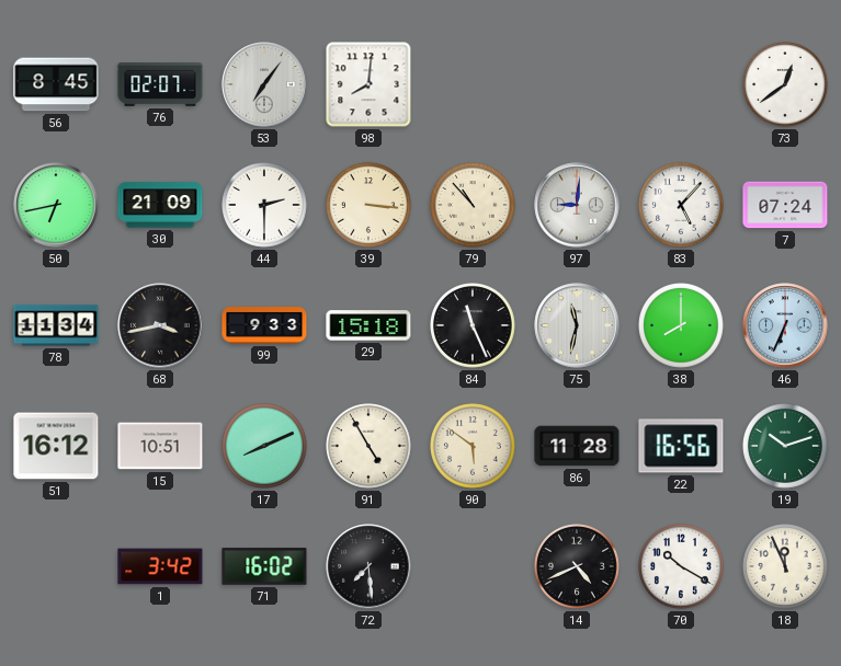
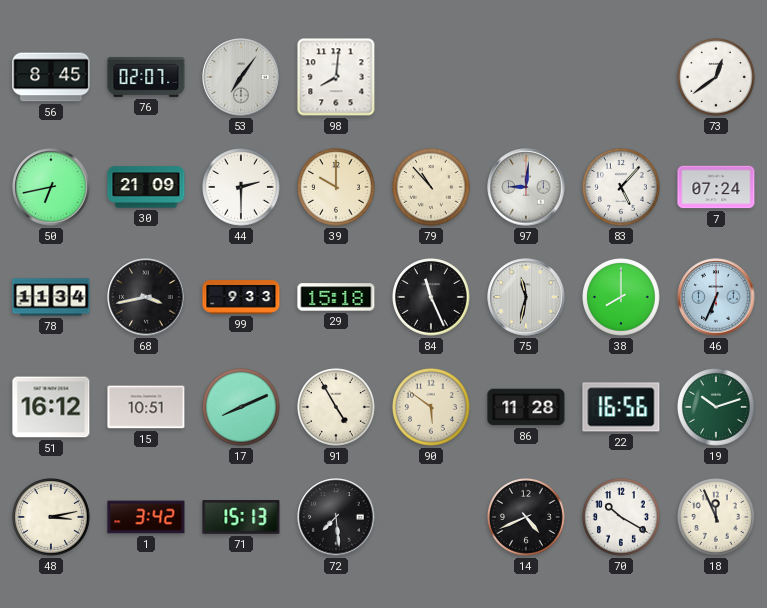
39: 3:16 -> 10:00
48: none -> 3:13
71: 16:02 -> 15:13
